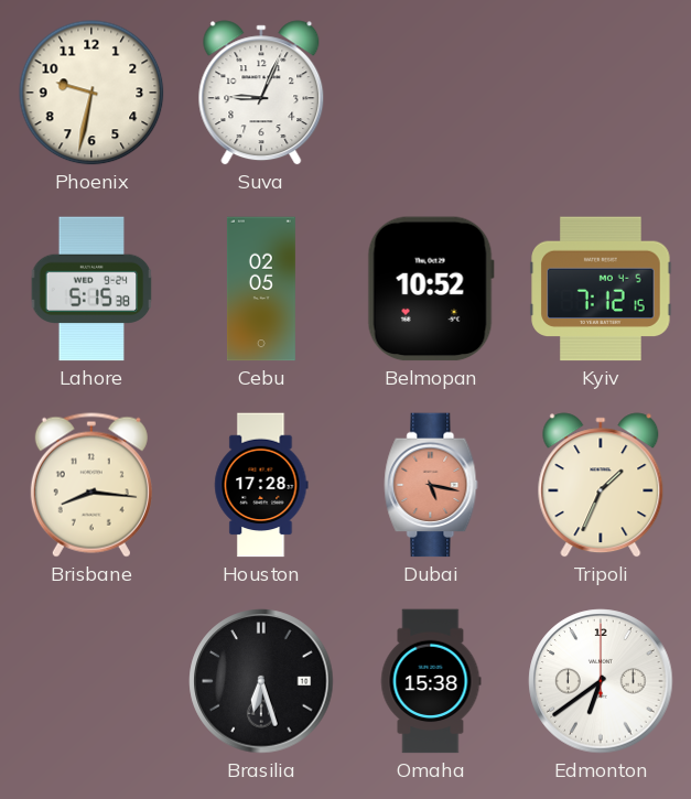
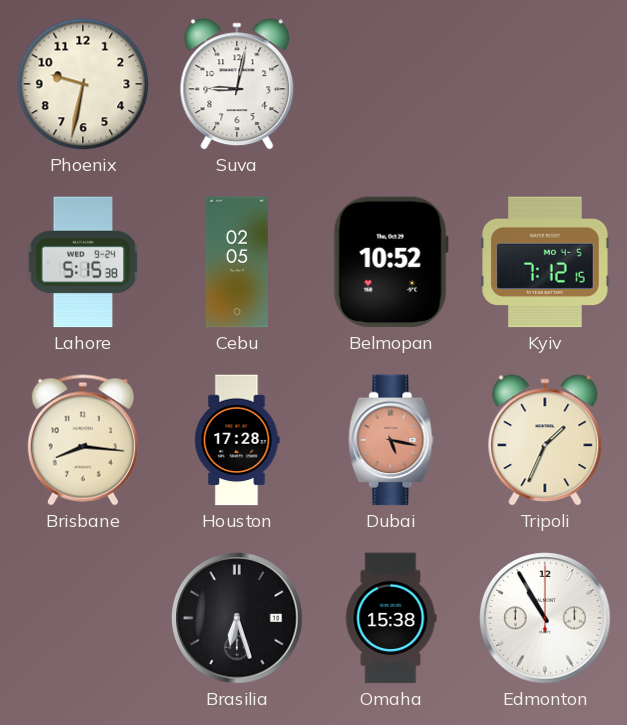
Suva: 9:04 -> 9:02
Edmonton: 6:39 -> 10:55
